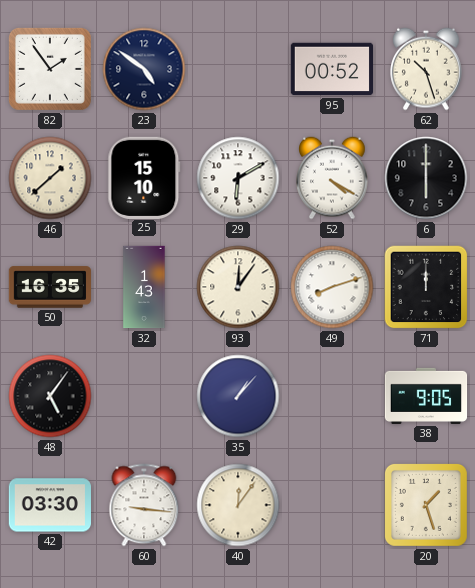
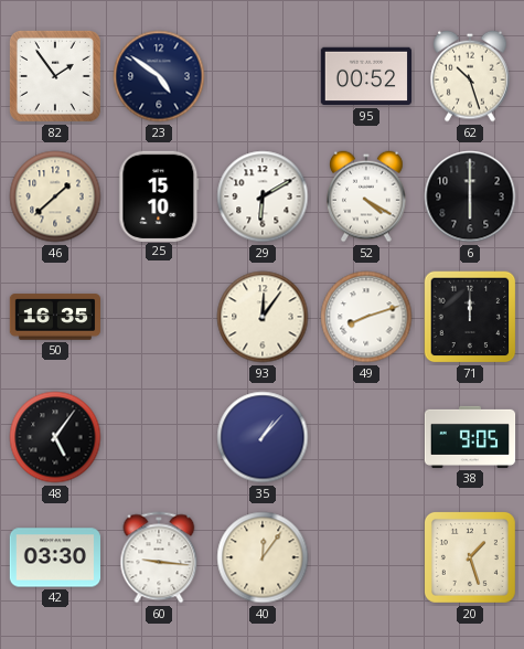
32: 1:43 -> none
